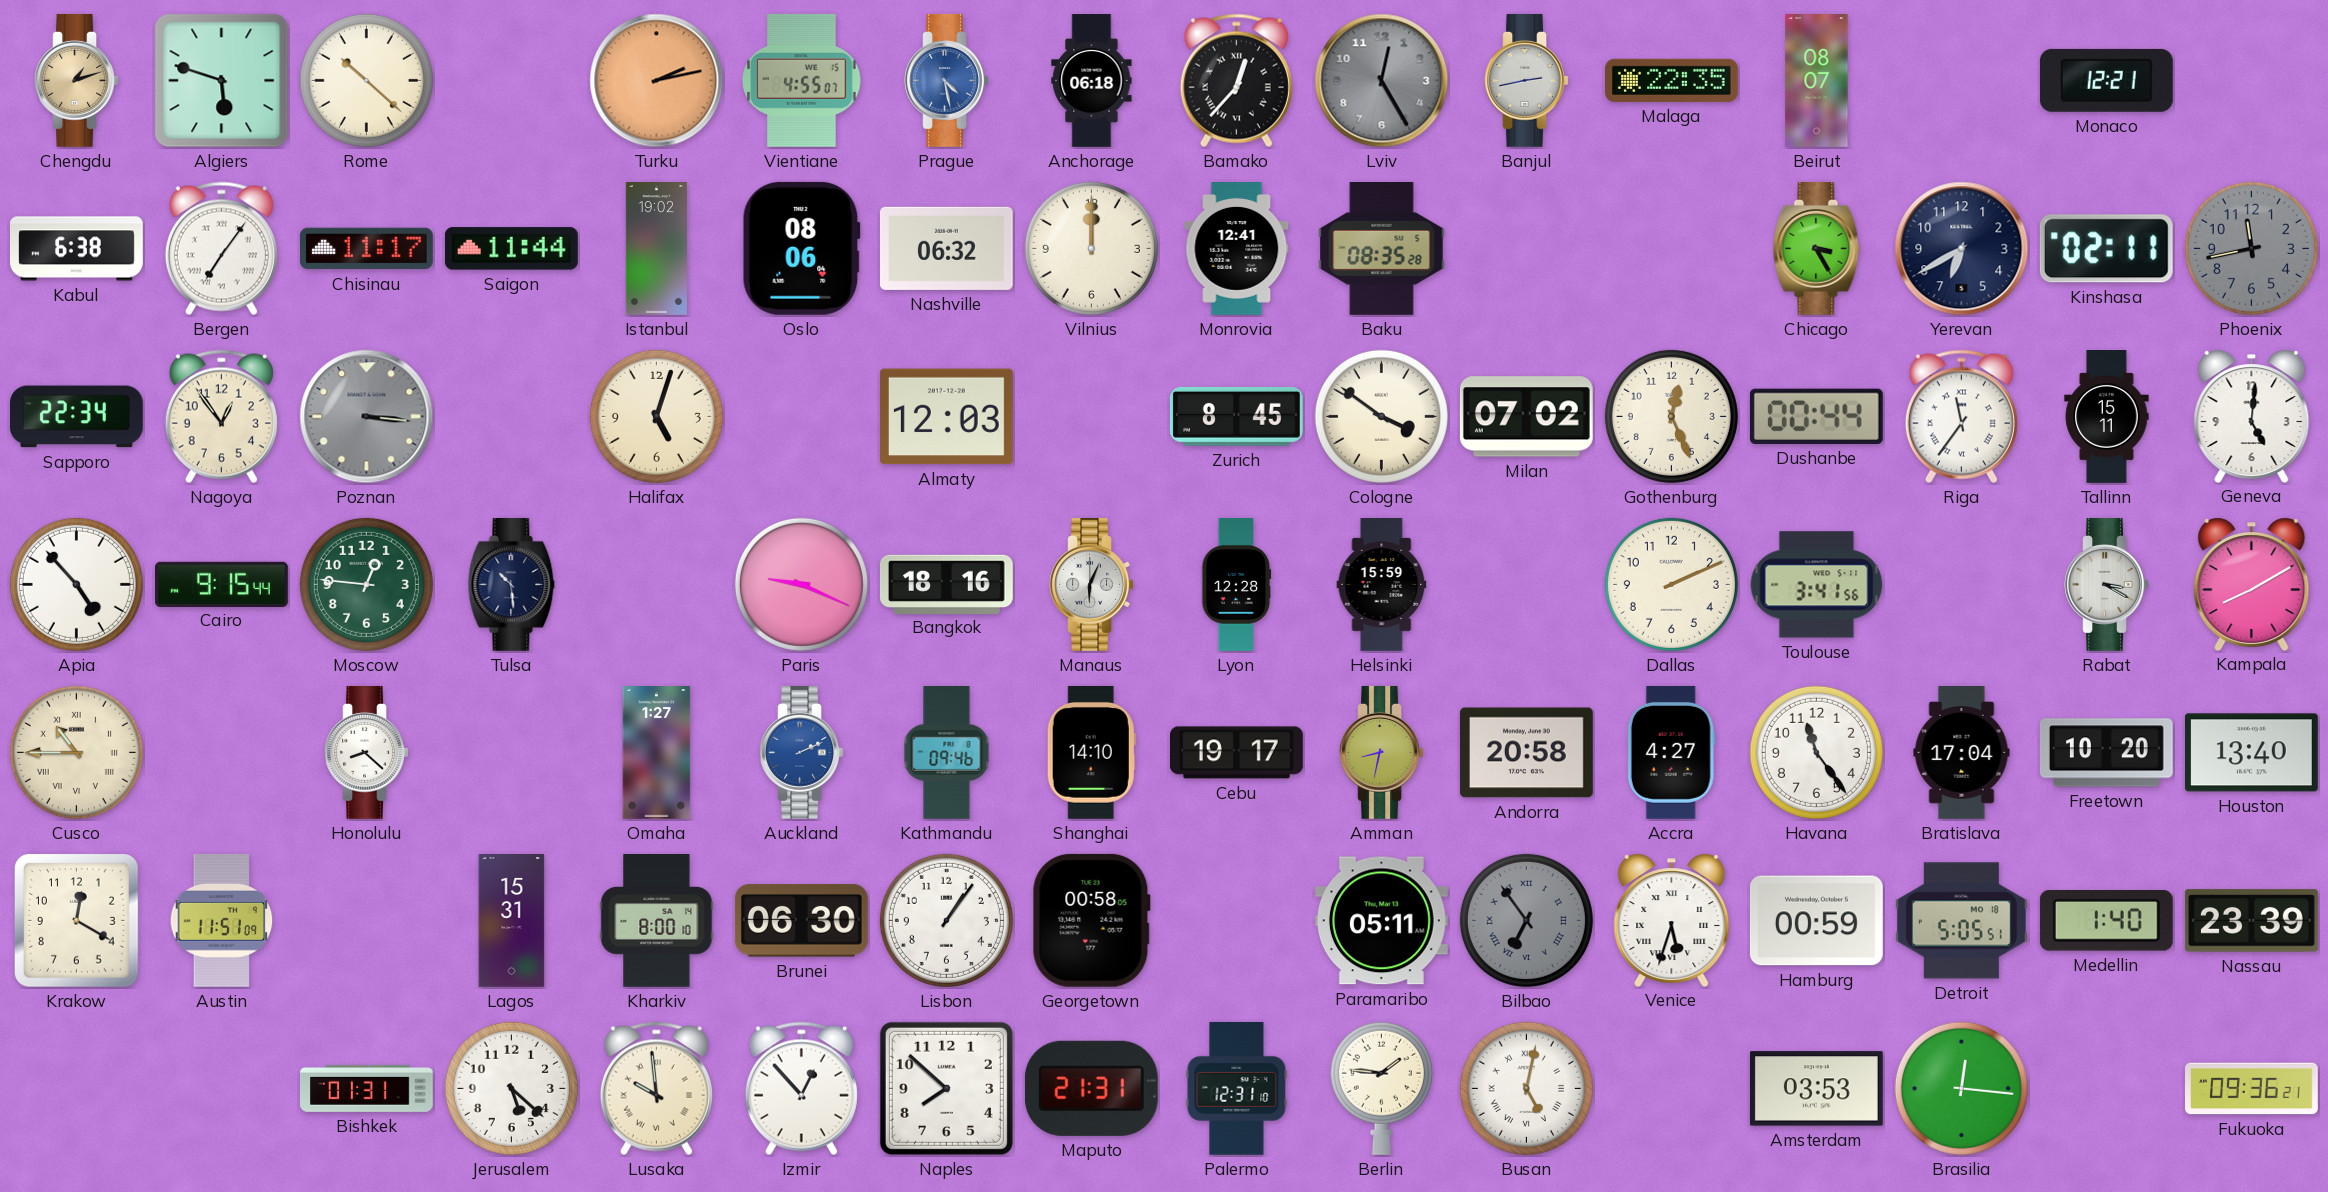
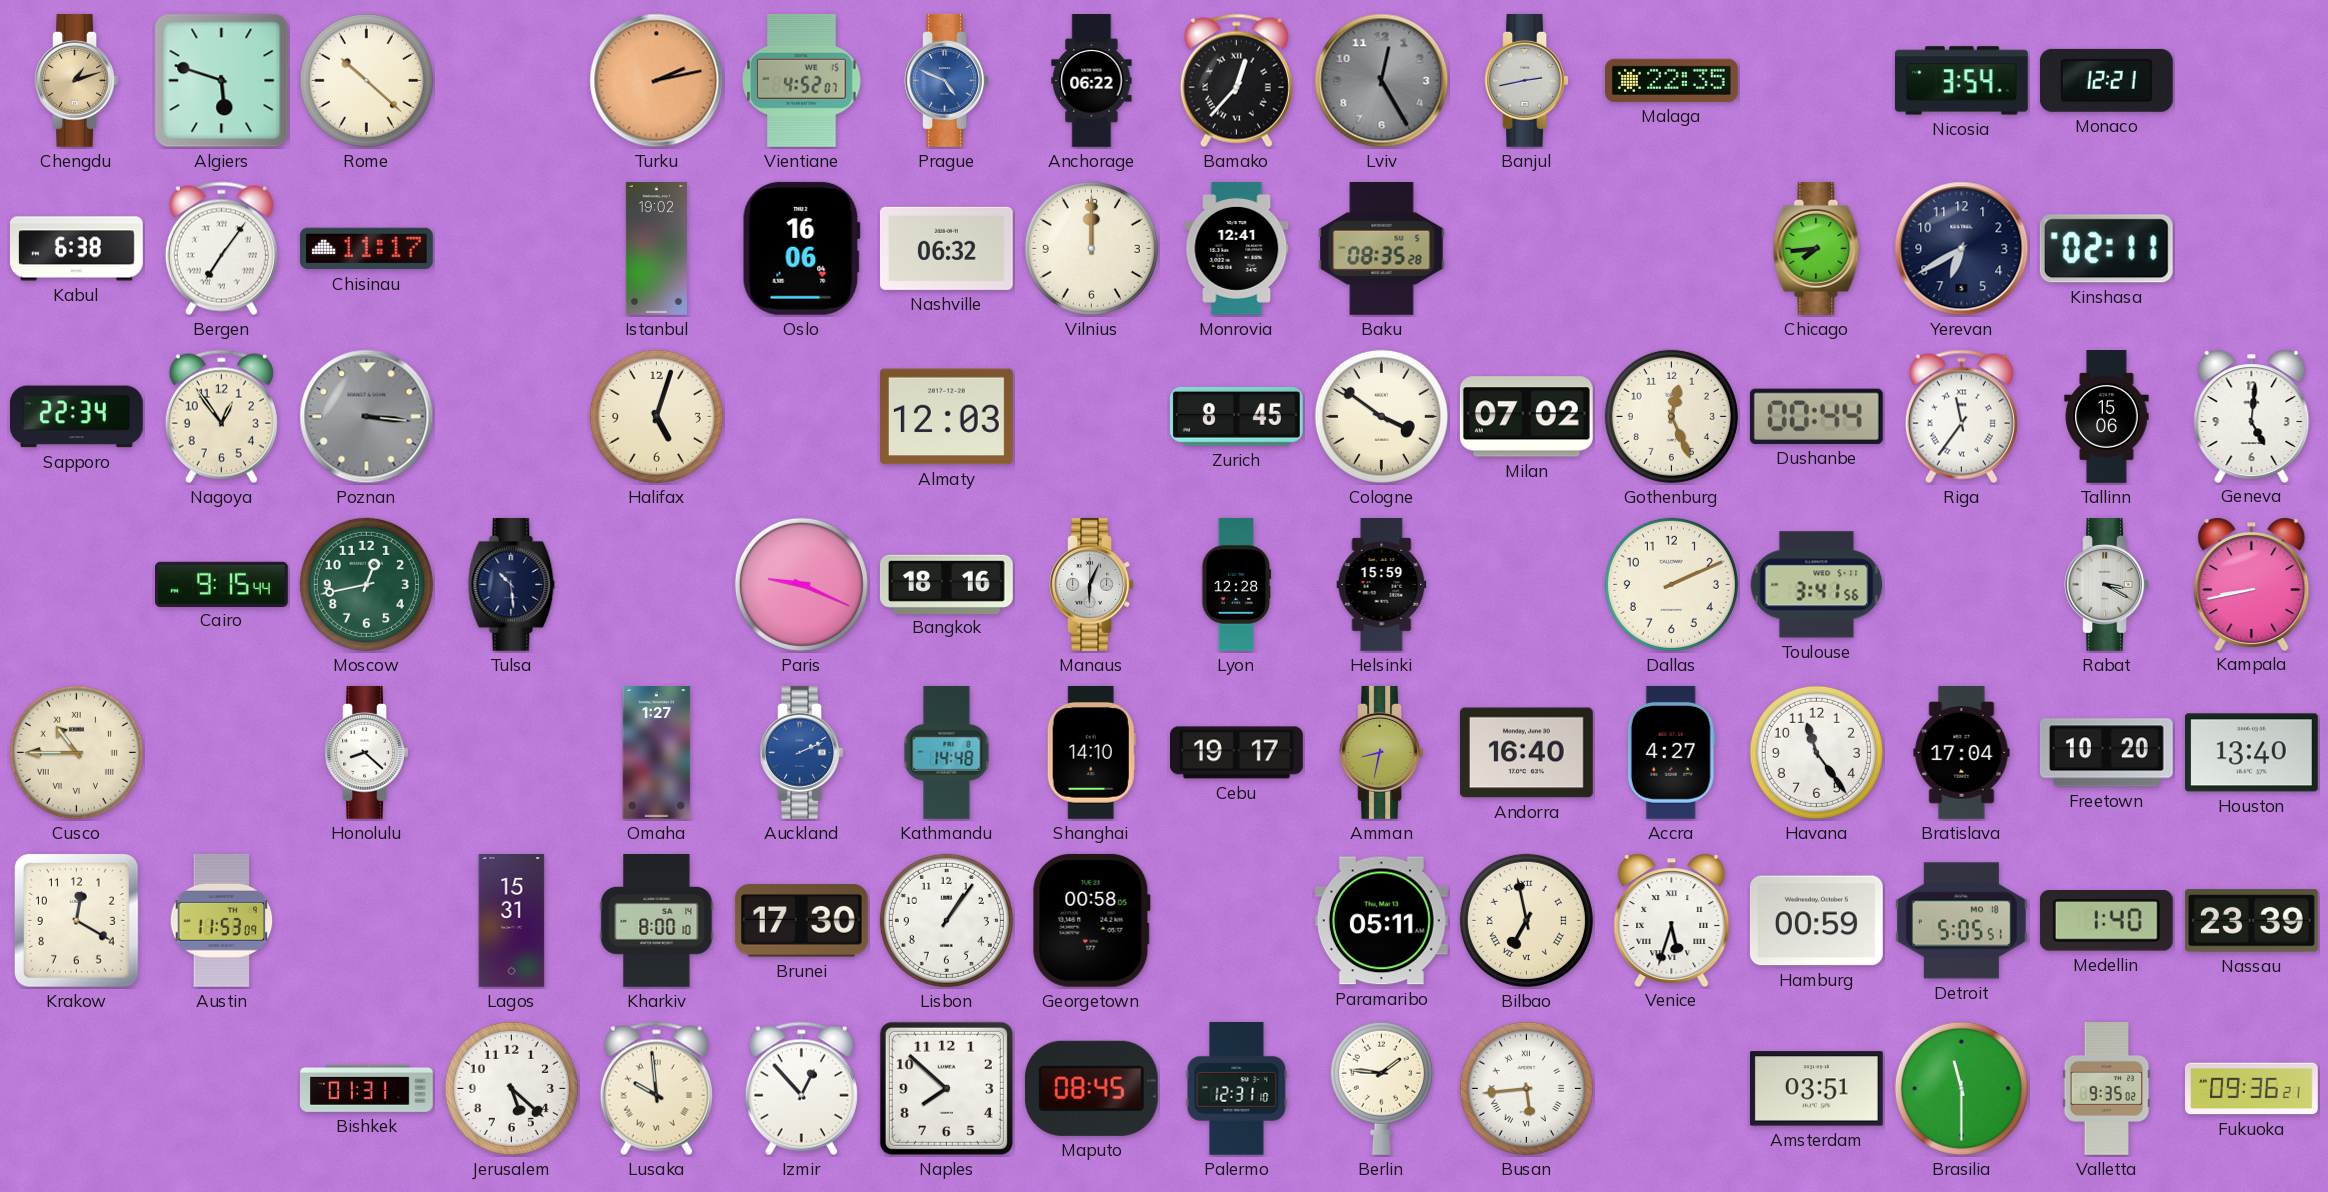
Vientiane: 4:55 -> 4:52
Prague: 4:28 -> 4:49
Anchorage: 06:18 -> 06:22
Beirut: 08:07 -> none
Nicosia: none -> 3:54
Saigon: 11:44 -> none
Oslo: 08:06 -> 16:06
Chicago: 3:25 -> 7:44
Phoenix: 11:43 -> none
Tallinn: 15:11 -> 15:06
Apia: 4:53 -> none
Moscow: 12:46 -> 12:43
Kampala: 8:10 -> 8:43
Kathmandu: 09:46 -> 14:48
Andorra: 20:58 -> 16:40
Austin: 11:51 -> 11:53
Brunei: 06:30 -> 17:30
Bilbao: 6:54 -> 6:58
Bilbao dial: grey -> cream
Maputo: 21:31 -> 08:45
Busan: 5:02 -> 5:44
Amsterdam: 03:53 -> 03:51
Brasilia: 12:16 -> 11:30
Valletta: none -> 9:35
